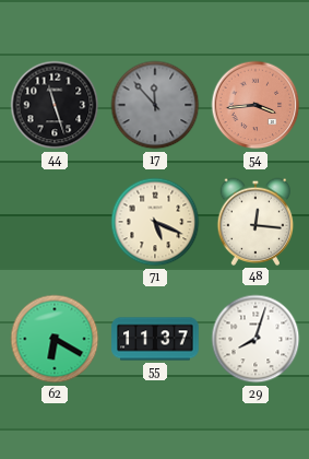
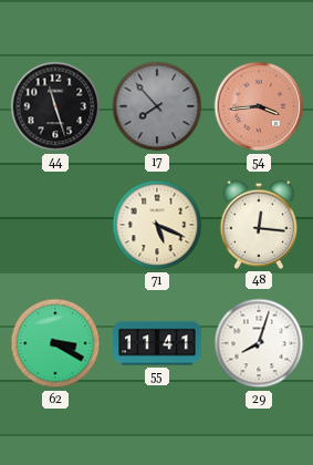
17: 11:53 -> 7:53
62: 6:20 -> 3:20
55: 11:37 -> 11:41
